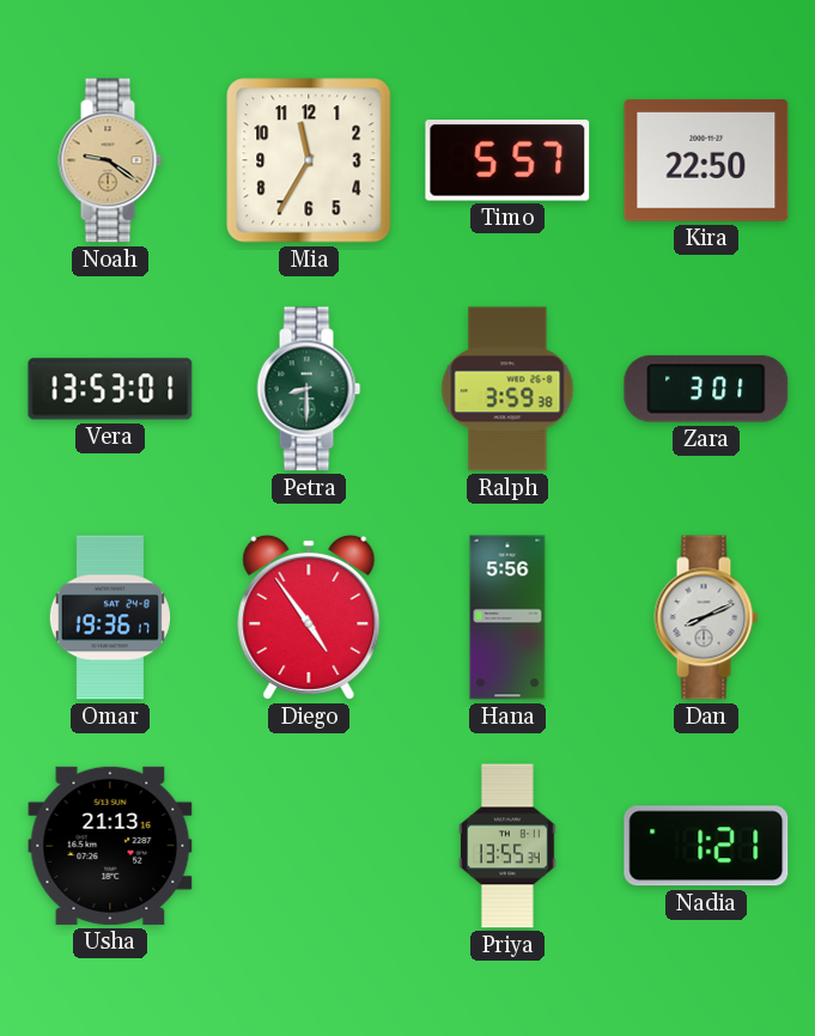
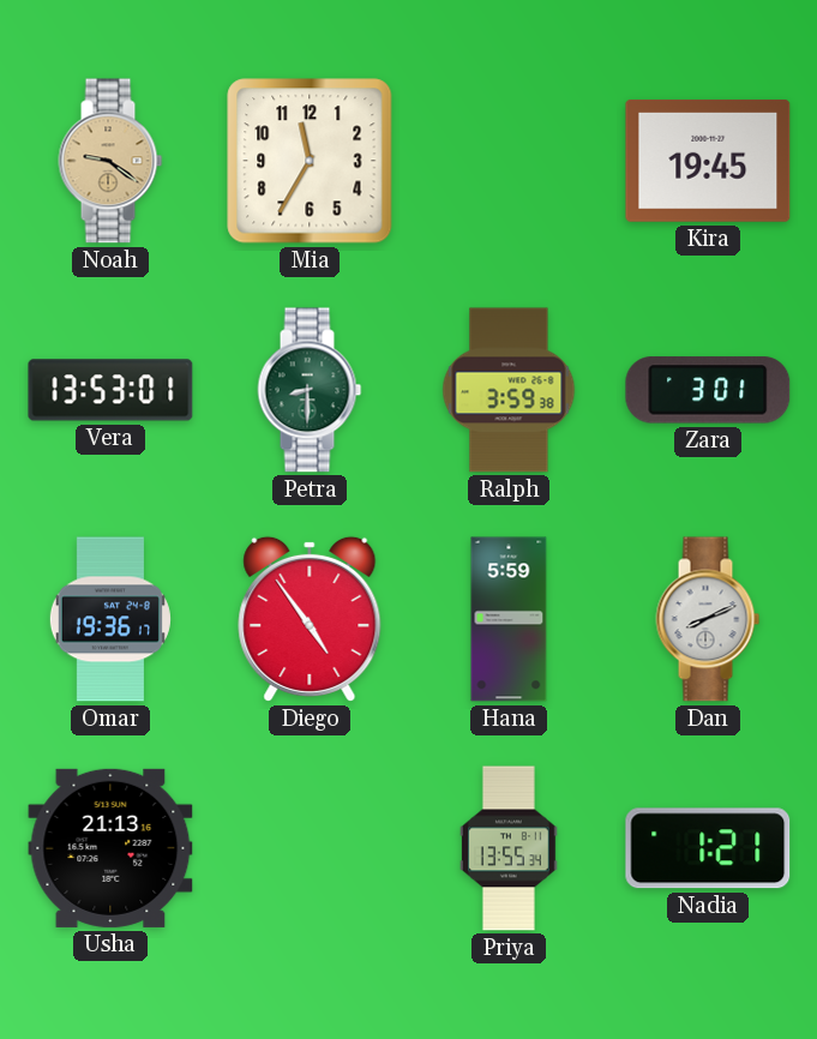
Timo: 5:57 -> none
Kira: 22:50 -> 19:45
Hana: 5:56 -> 5:59
